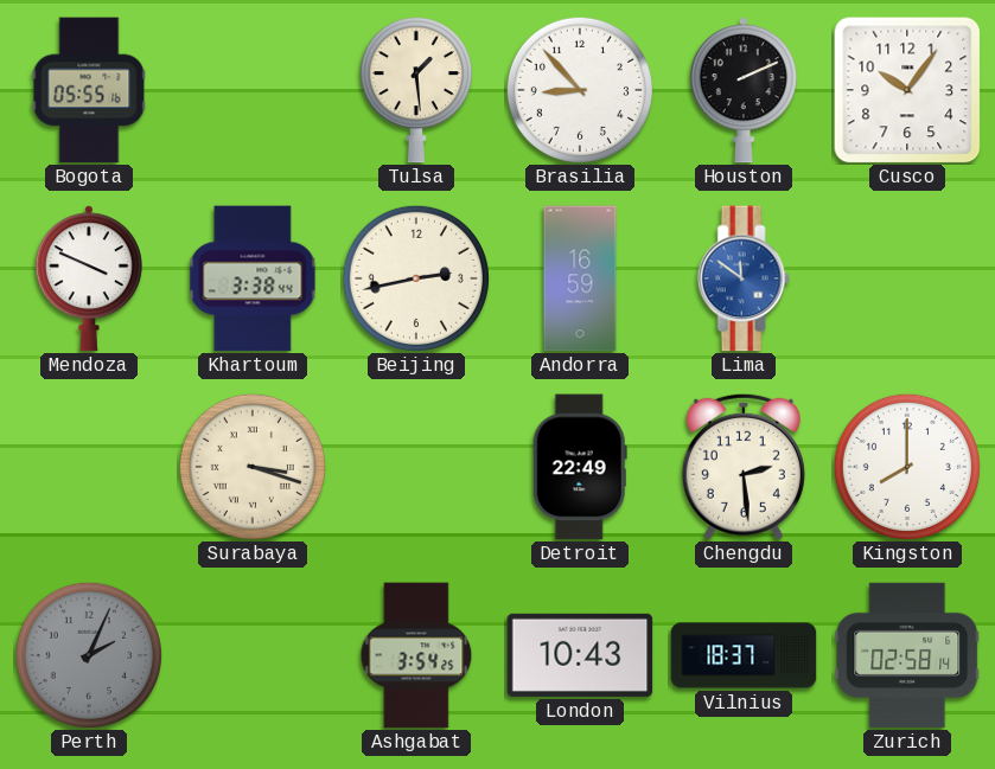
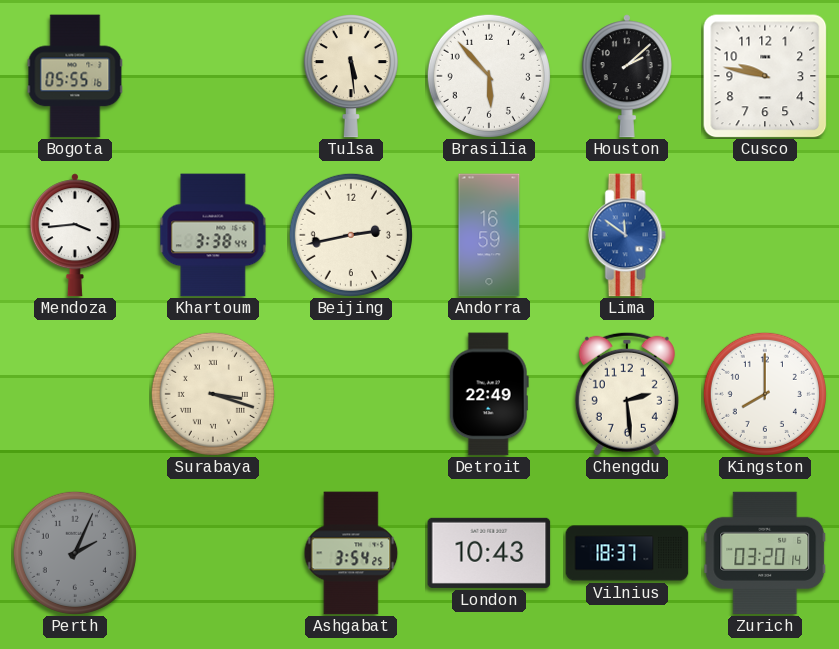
Tulsa: 1:29 -> 5:29
Brasilia: 8:53 -> 5:53
Houston: 2:11 -> 2:08
Cusco: 10:06 -> 9:47
Mendoza: 3:49 -> 3:44
Zurich: 02:58 -> 03:20
